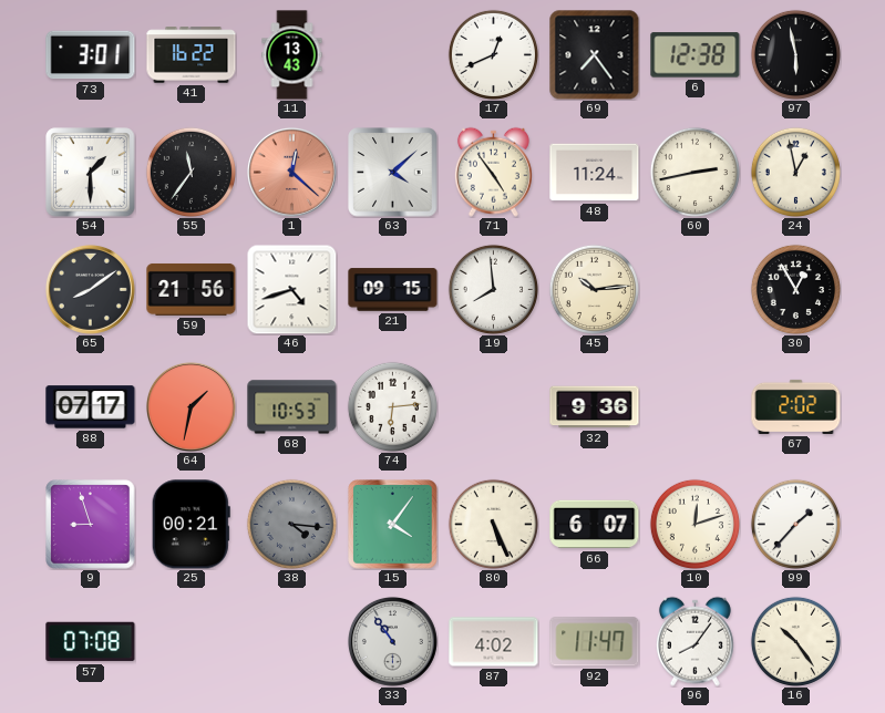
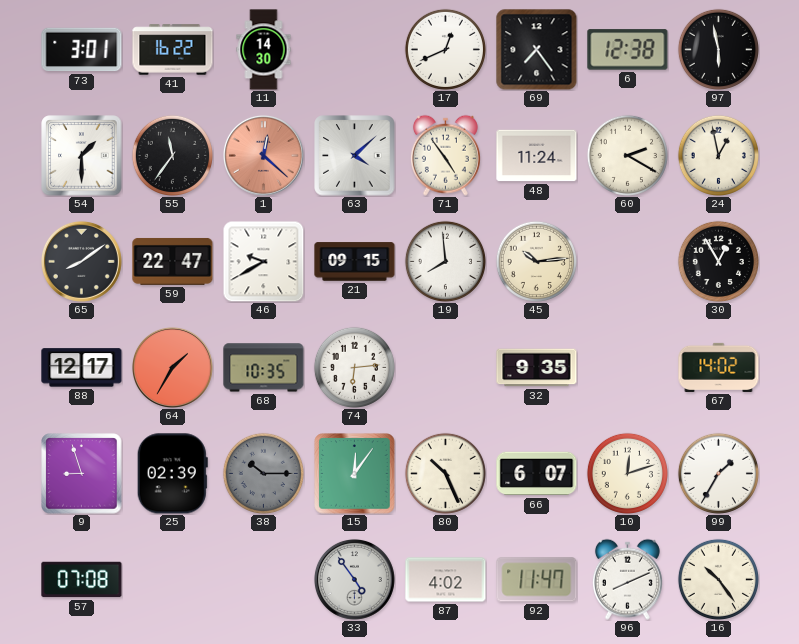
11: 13:43 -> 14:30
60: 2:43 -> 2:20
59: 21:56 -> 22:47
46: 4:42 -> 9:40
88: 07:17 -> 12:17
64: 1:32 -> 1:35
68: 10:53 -> 10:35
32: 9:36 -> 9:35
67: 2:02 -> 14:02
25: 00:21 -> 02:39
38: 4:16 -> 10:15
15: 4:06 -> 12:06
80: 5:26 -> 10:26
99: 1:37 -> 1:35
33: 10:54 -> 4:54
96: 8:06 -> 8:11
